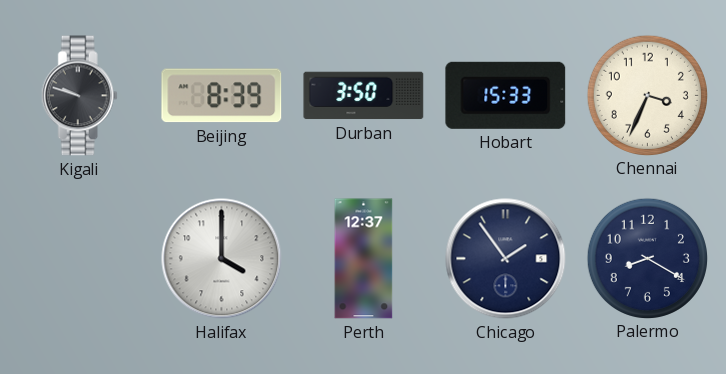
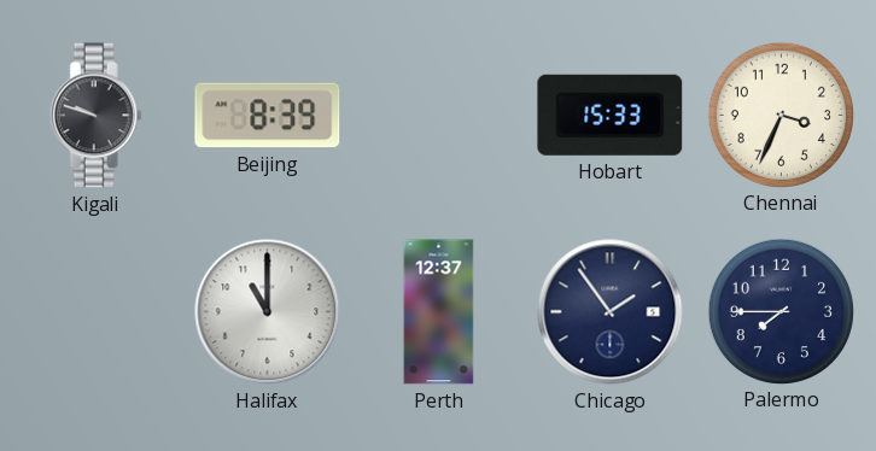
Durban: 3:50 -> none
Halifax: 4:00 -> 11:00
Palermo: 8:20 -> 7:45
